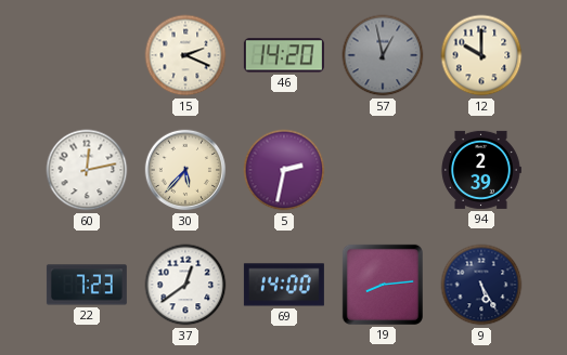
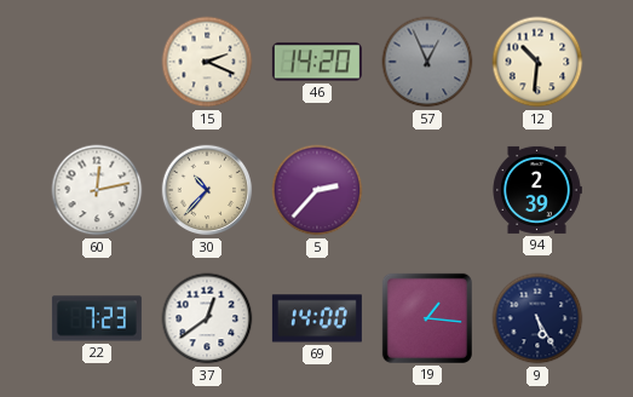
57: 12:58 -> 12:56
12: 10:00 -> 10:31
30: 5:37 -> 10:37
5: 2:32 -> 2:37
19: 8:14 -> 1:16
